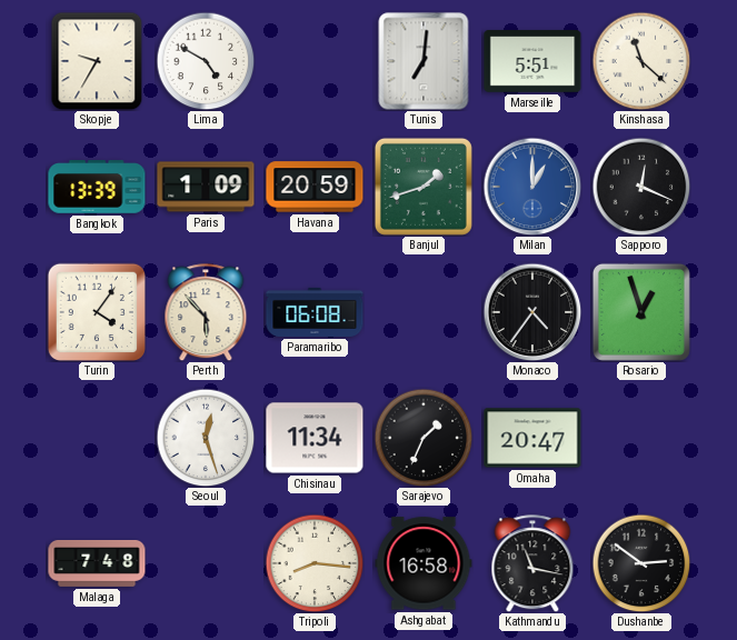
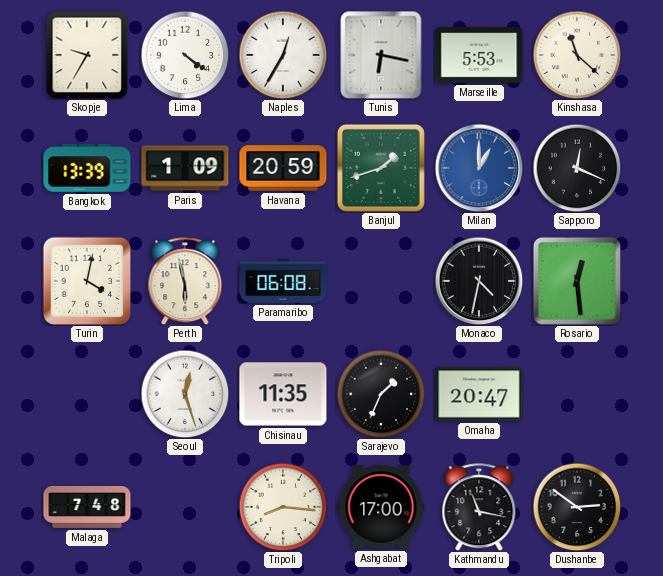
Lima: 4:50 -> 4:21
Naples: none -> 12:35
Tunis: 7:01 -> 6:17
Marseille: 5:51 -> 5:53
Turin: 4:06 -> 4:02
Perth: 5:53 -> 5:58
Monaco: 4:36 -> 4:32
Rosario: 12:57 -> 12:29
Chisinau: 11:34 -> 11:35
Ashgabat: 16:58 -> 17:00
